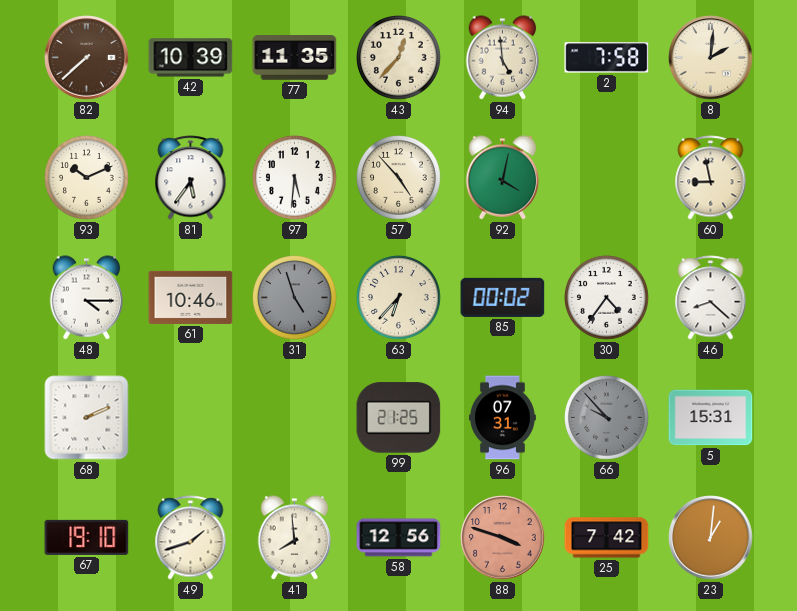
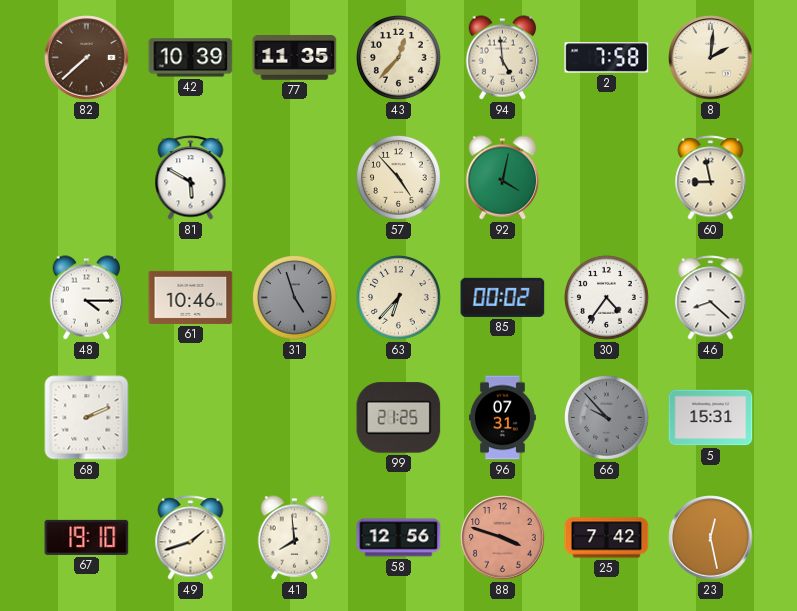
93: 10:11 -> none
81: 5:36 -> 5:50
97: 5:31 -> none
23: 1:01 -> 12:28
